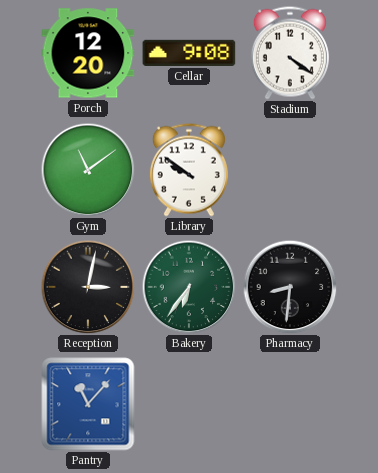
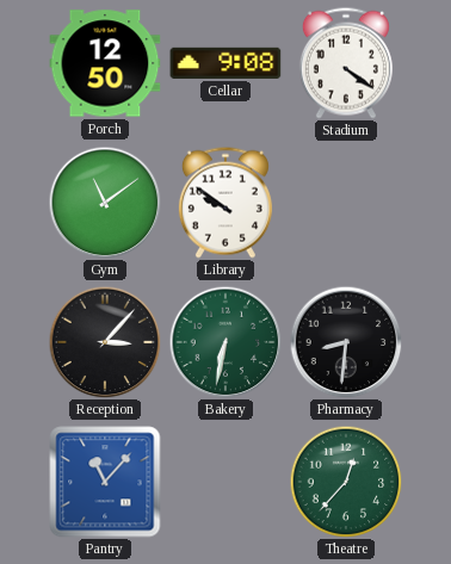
Porch: 12:20 -> 12:50
Reception: 3:02 -> 3:07
Bakery: 6:36 -> 6:32
Theatre: none -> 12:37
